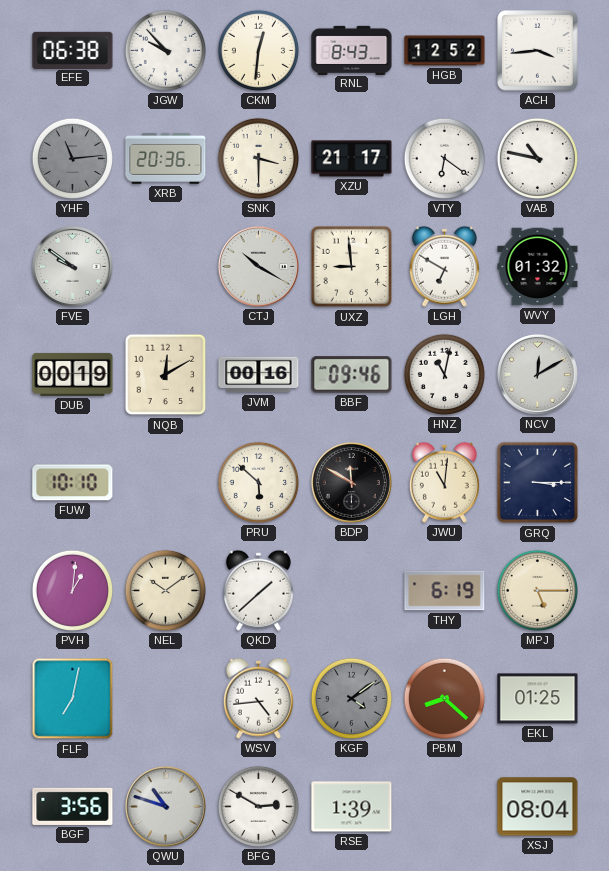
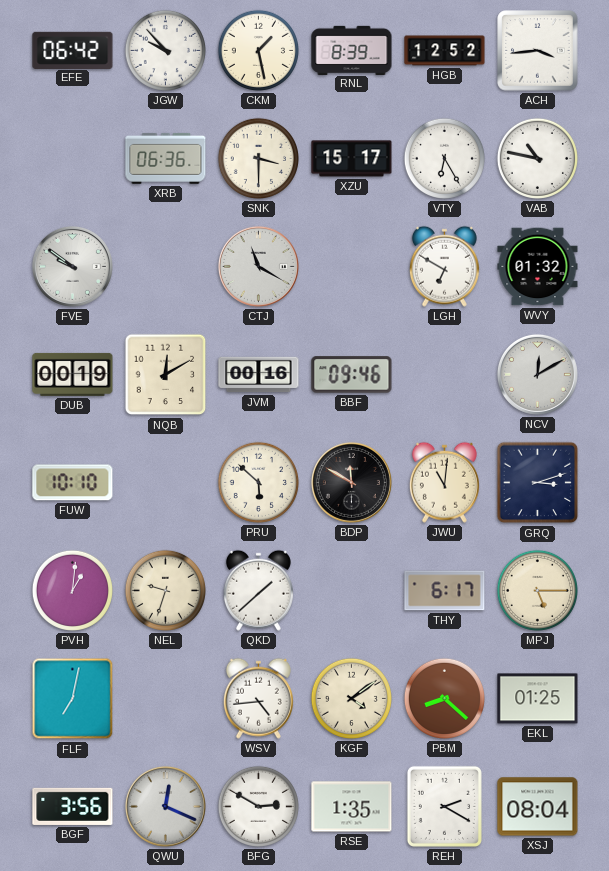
EFE: 06:38 -> 06:42
CKM: 12:31 -> 1:28
RNL: 8:43 -> 8:39
YHF: 11:14 -> none
XRB: 20:36 -> 06:36
XZU: 21:17 -> 15:17
VTY: 6:21 -> 6:25
CTJ: 10:20 -> 11:20
UXZ: 8:59 -> none
HNZ: 11:02 -> none
GRQ: 3:15 -> 3:12
NEL: 10:09 -> 9:33
THY: 6:19 -> 6:17
KGF dial: grey -> cream
QWU: 10:48 -> 12:19
RSE: 1:39 -> 1:35
REH: none -> 2:20
